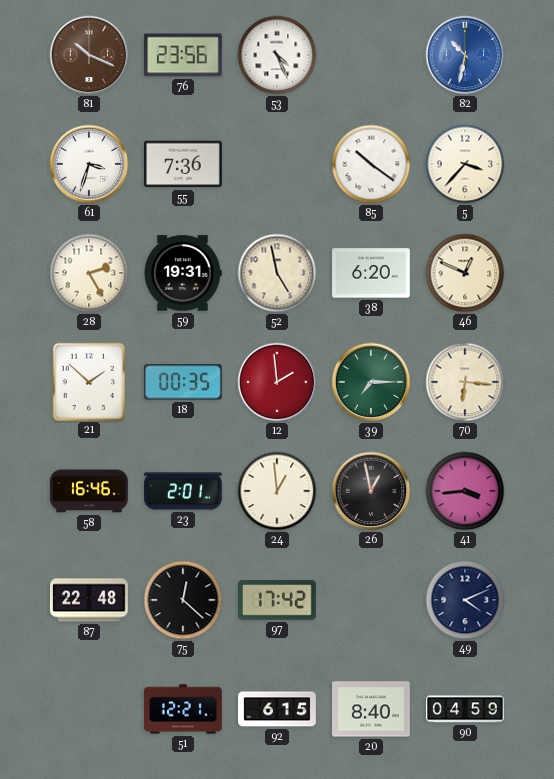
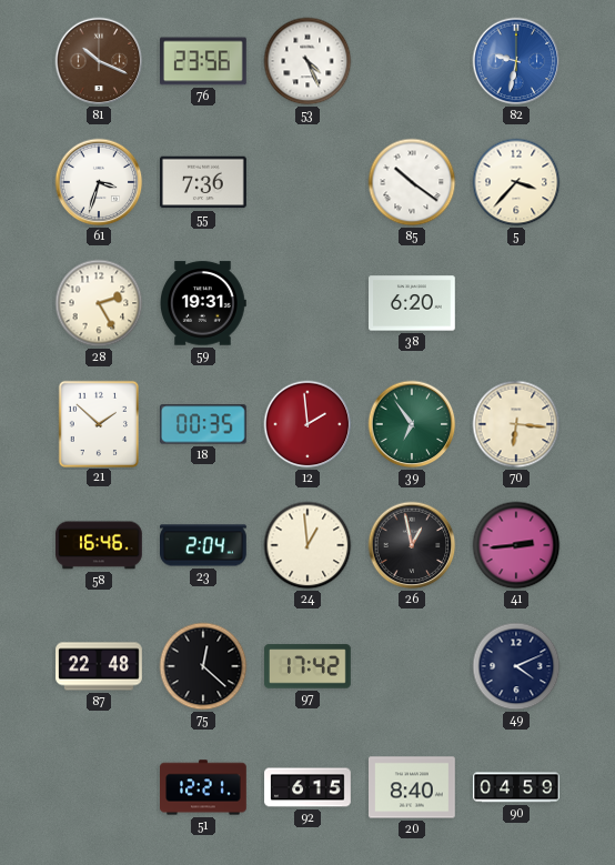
82: 10:32 -> 9:32
52: 4:58 -> none
46: 12:49 -> none
39: 7:15 -> 6:54
23: 2:01 -> 2:04
41: 3:44 -> 2:44
